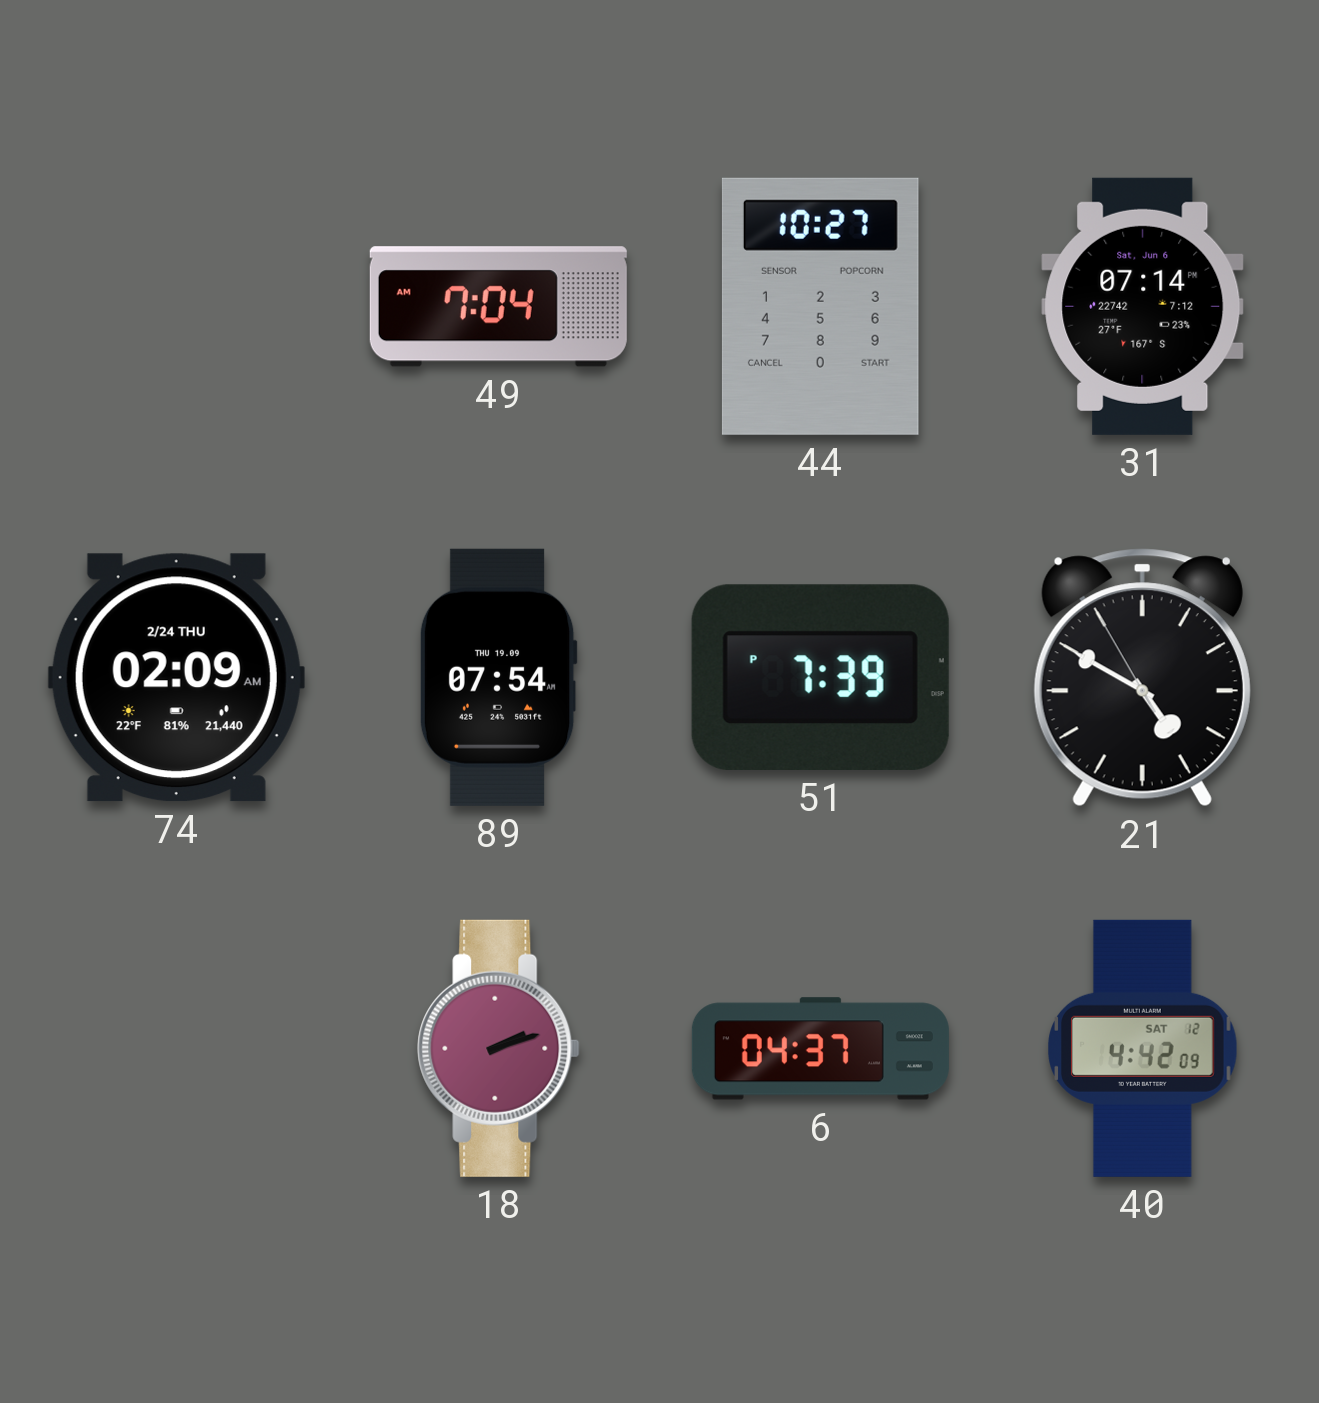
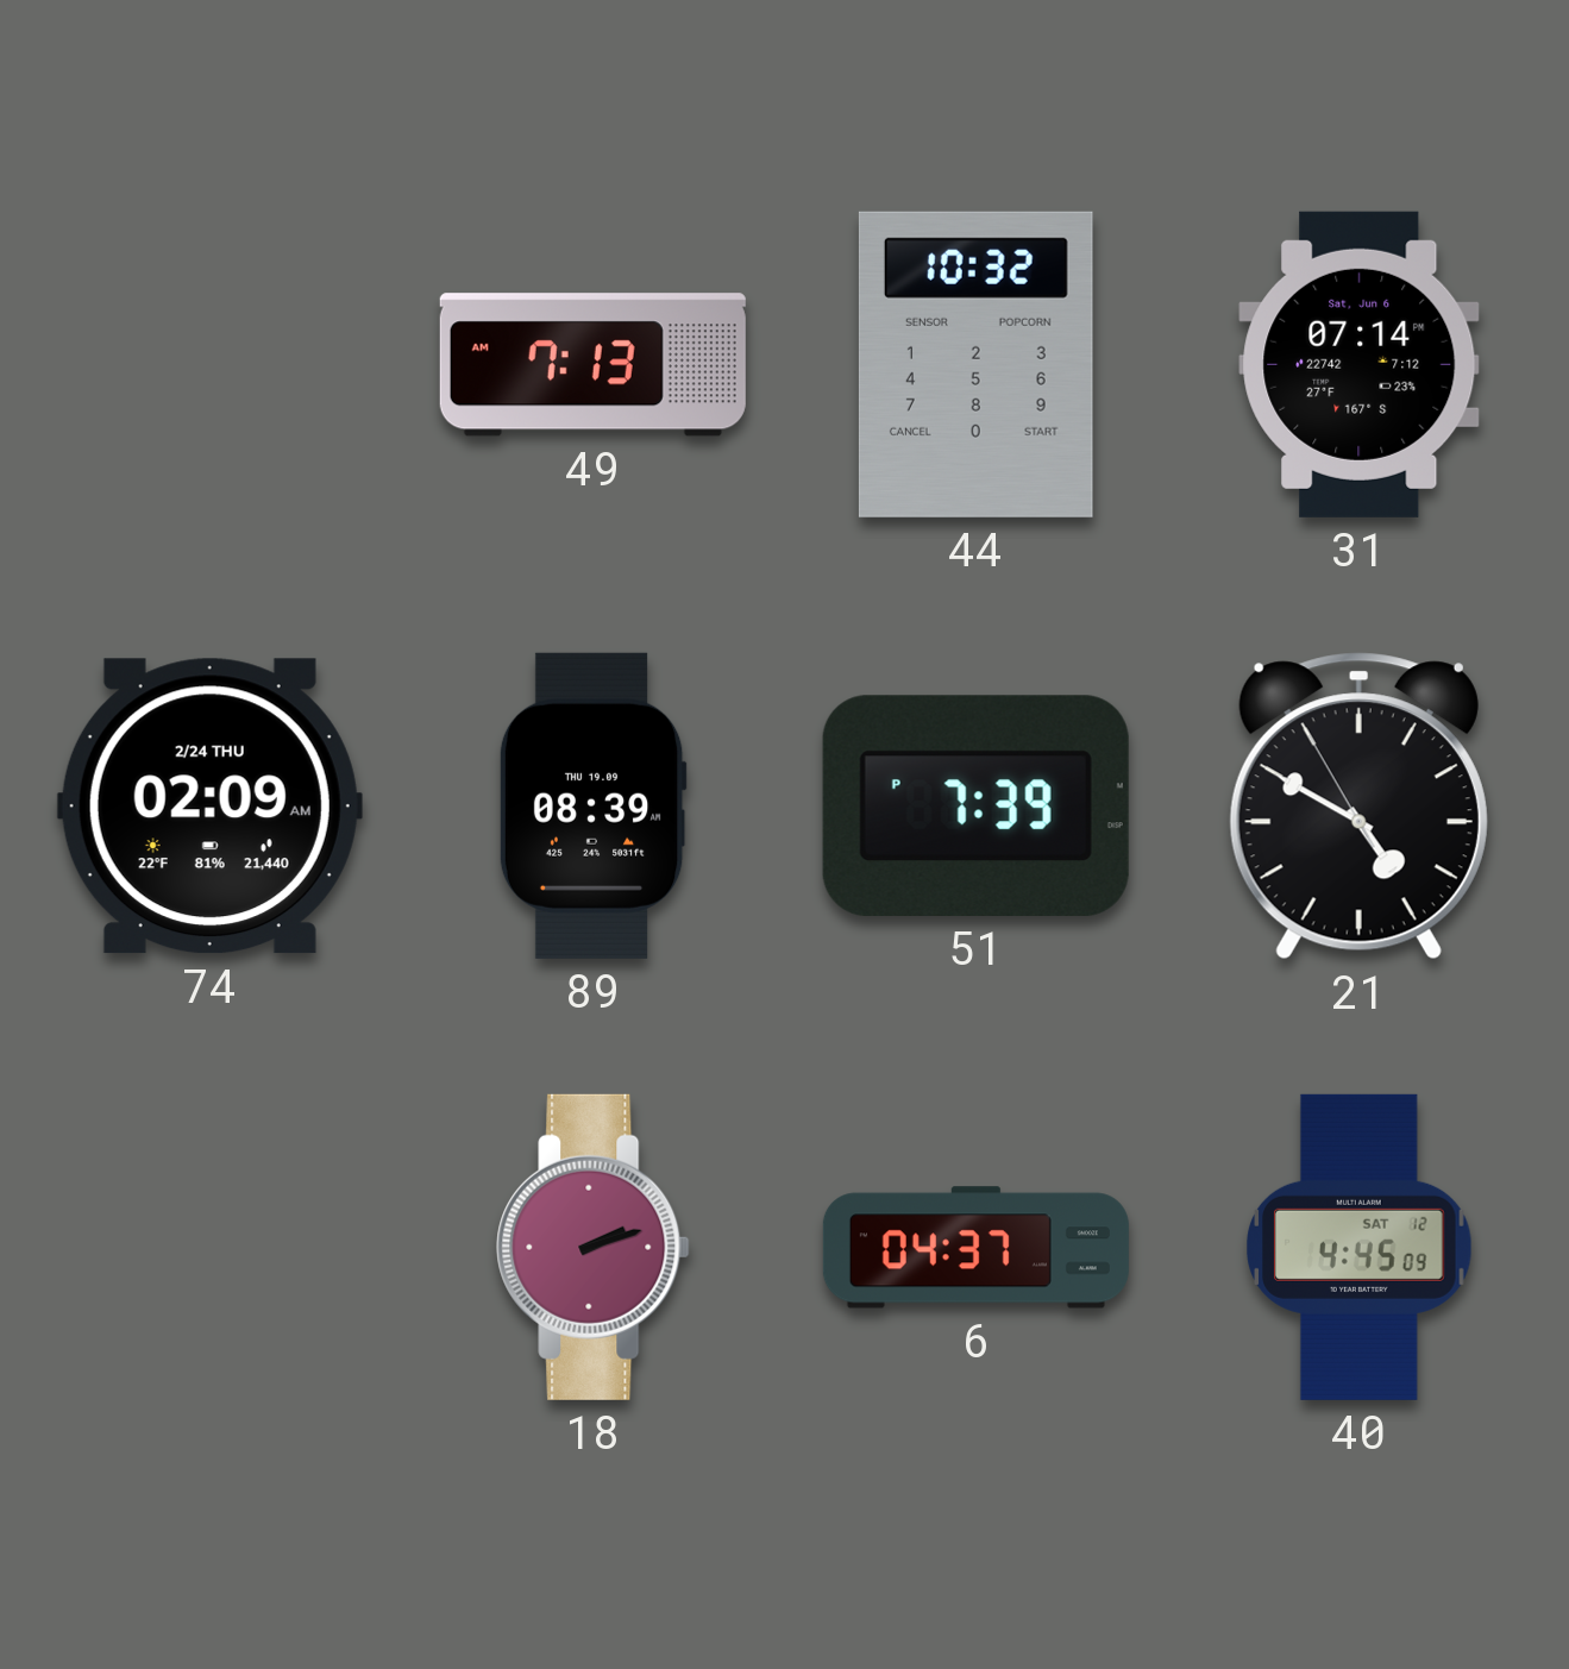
49: 7:04 -> 7:13
44: 10:27 -> 10:32
89: 07:54 -> 08:39
40: 4:42 -> 4:45
